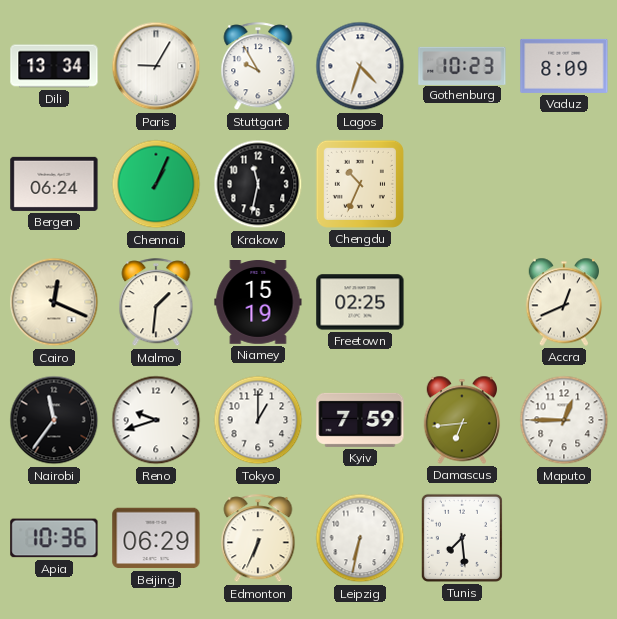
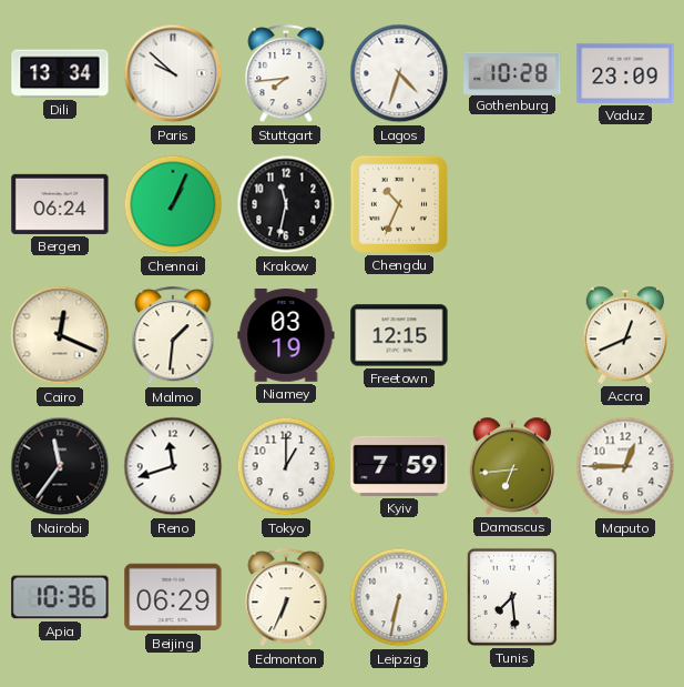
Paris: 9:05 -> 9:52
Stuttgart: 9:55 -> 7:44
Gothenburg: 10:23 -> 10:28
Vaduz: 8:09 -> 23:09
Niamey: 15:19 -> 03:19
Freetown: 02:25 -> 12:15
Reno: 9:42 -> 11:42
